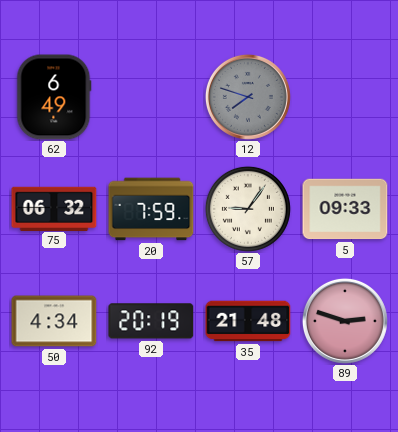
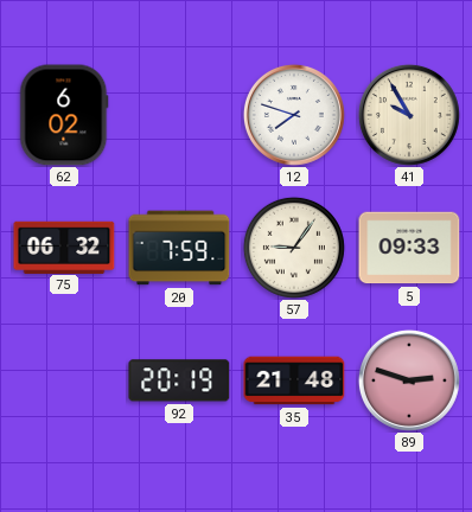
62: 6:49 -> 6:02
12 dial: grey -> white
41: none -> 9:55
50: 4:34 -> none
